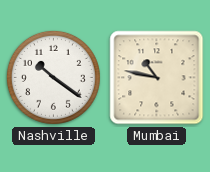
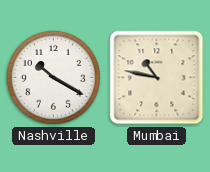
Nashville: 10:21 -> 10:20
